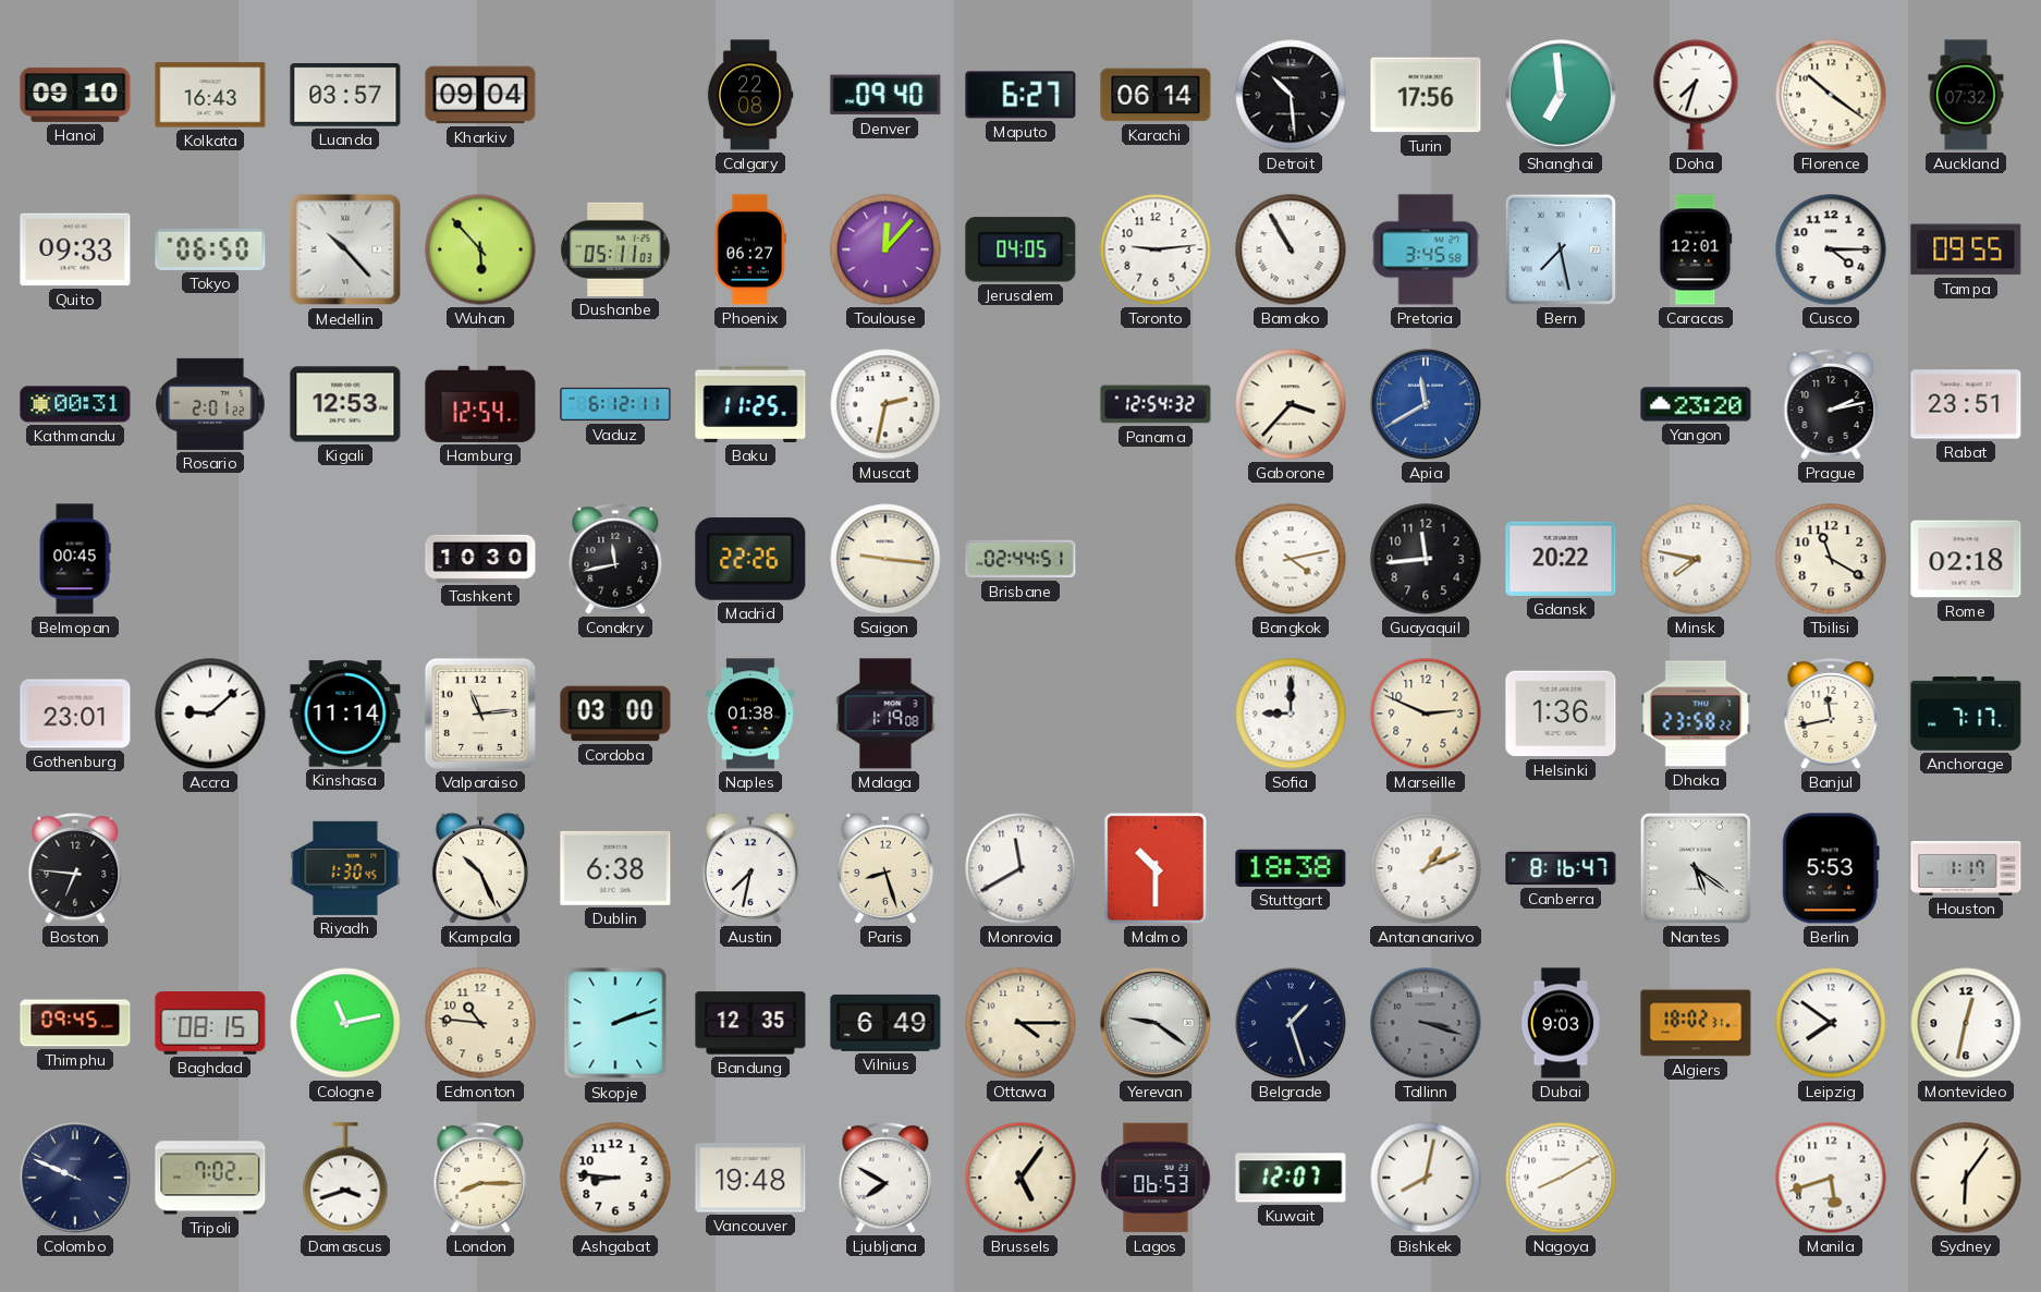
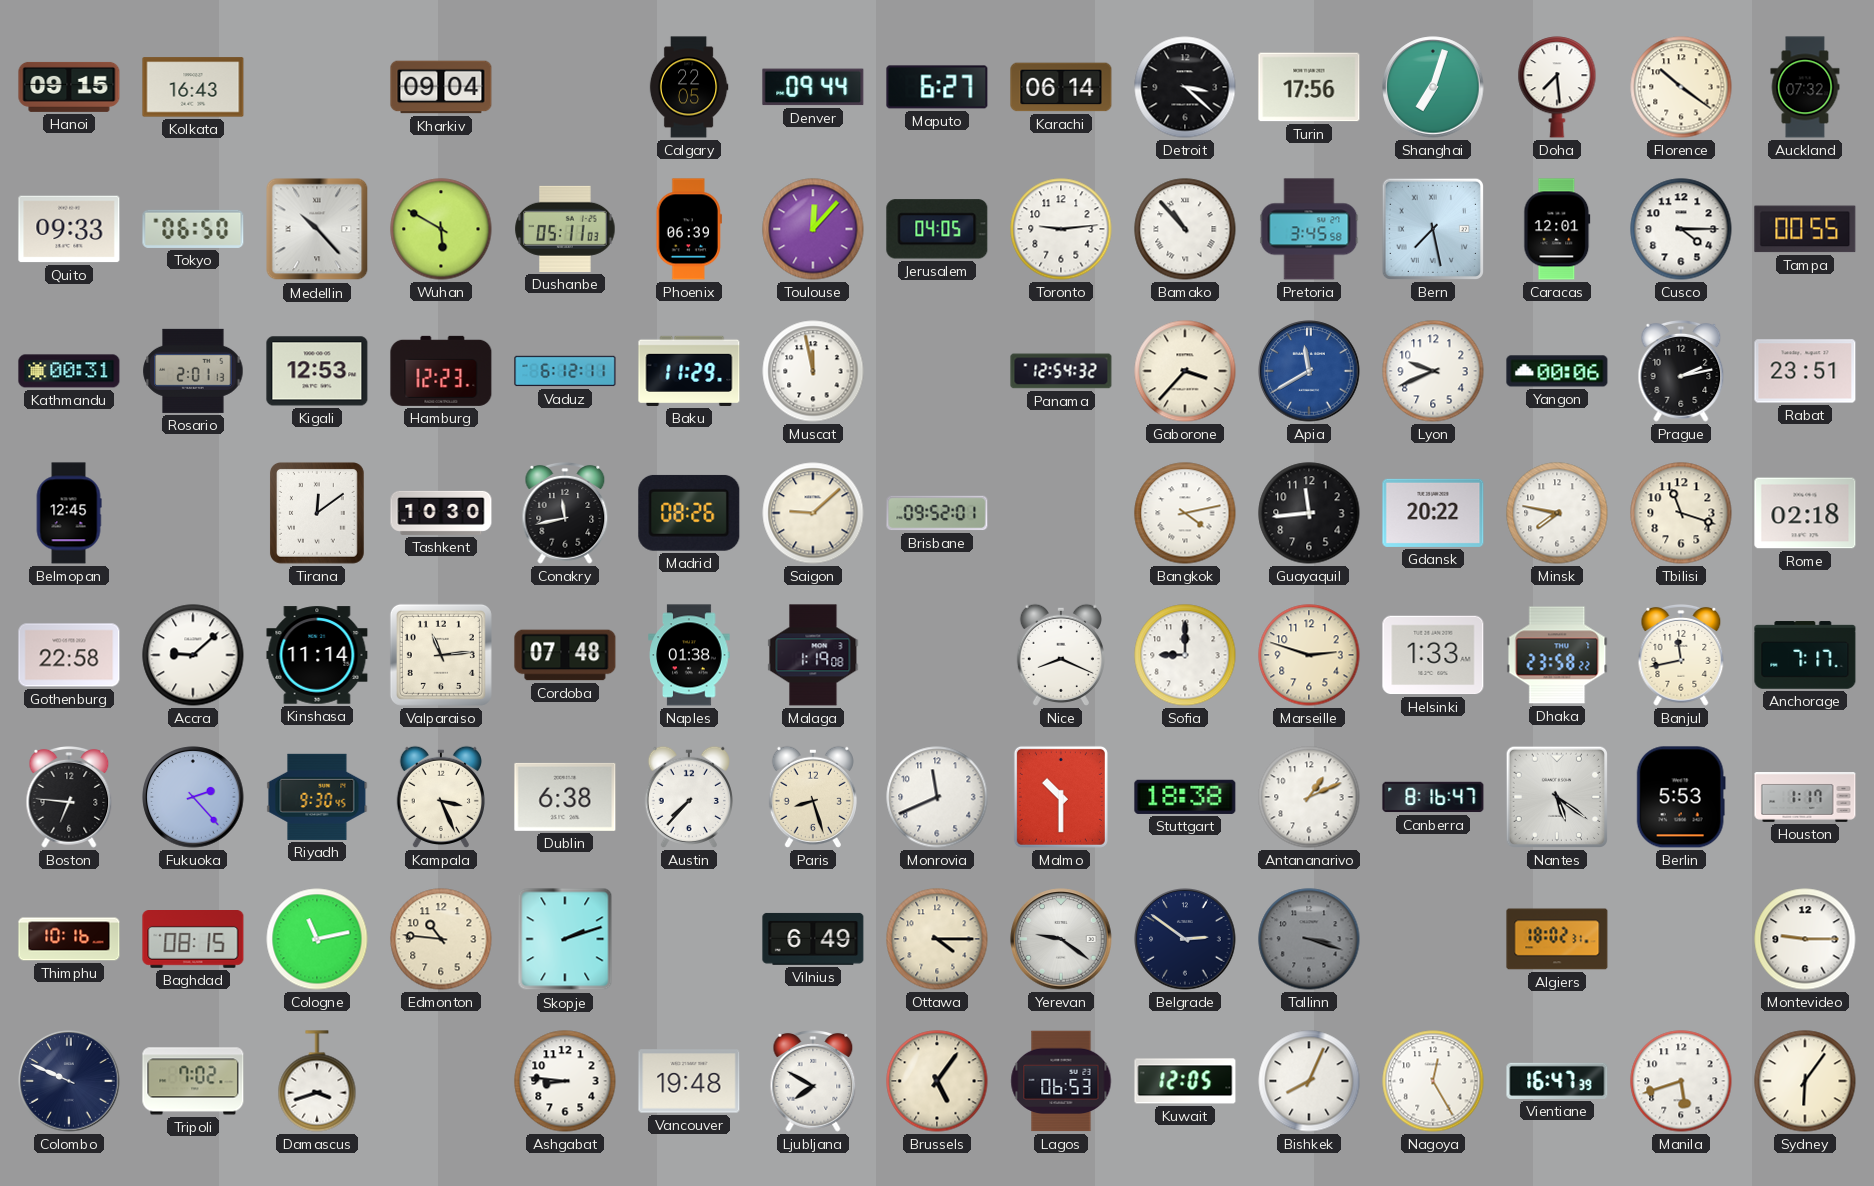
Hanoi: 09:10 -> 09:15
Luanda: 03:57 -> none
Calgary: 22:08 -> 22:05
Denver: 09:40 -> 09:44
Detroit: 10:29 -> 3:22
Shanghai: 6:59 -> 7:03
Doha: 7:33 -> 7:29
Wuhan: 5:53 -> 5:50
Phoenix: 06:27 -> 06:39
Bamako: 10:55 -> 10:53
Tampa: 09:55 -> 00:55
Rosario: 2:01:22 -> 2:01:13
Hamburg: 12:54 -> 12:23
Baku: 11:25 -> 11:29
Muscat: 2:32 -> 11:58
Lyon: none -> 9:41
Yangon: 23:20 -> 00:06
Belmopan: 00:45 -> 12:45
Tirana: none -> 12:09
Madrid: 22:26 -> 08:26
Saigon: 9:16 -> 9:08
Brisbane: 02:44 -> 09:52
Tbilisi: 11:20 -> 11:18
Gothenburg: 23:01 -> 22:58
Cordoba: 03:00 -> 07:48
Nice: none -> 8:19
Marseille: 2:49 -> 2:48
Helsinki: 1:36 -> 1:33
Fukuoka: none -> 2:23
Riyadh: 1:30 -> 9:30
Kampala: 10:26 -> 3:26
Austin: 7:32 -> 7:37
Monrovia: 11:40 -> 11:41
Thimphu: 09:45 -> 10:16
Bandung: 12:35 -> none
Belgrade: 1:27 -> 2:51
Dubai: 9:03 -> none
Leipzig: 7:51 -> none
Montevideo: 12:32 -> 9:15
London: 8:15 -> none
Kuwait: 12:07 -> 12:05
Bishkek: 8:02 -> 8:04
Nagoya: 8:10 -> 12:25
Vientiane: none -> 16:47
